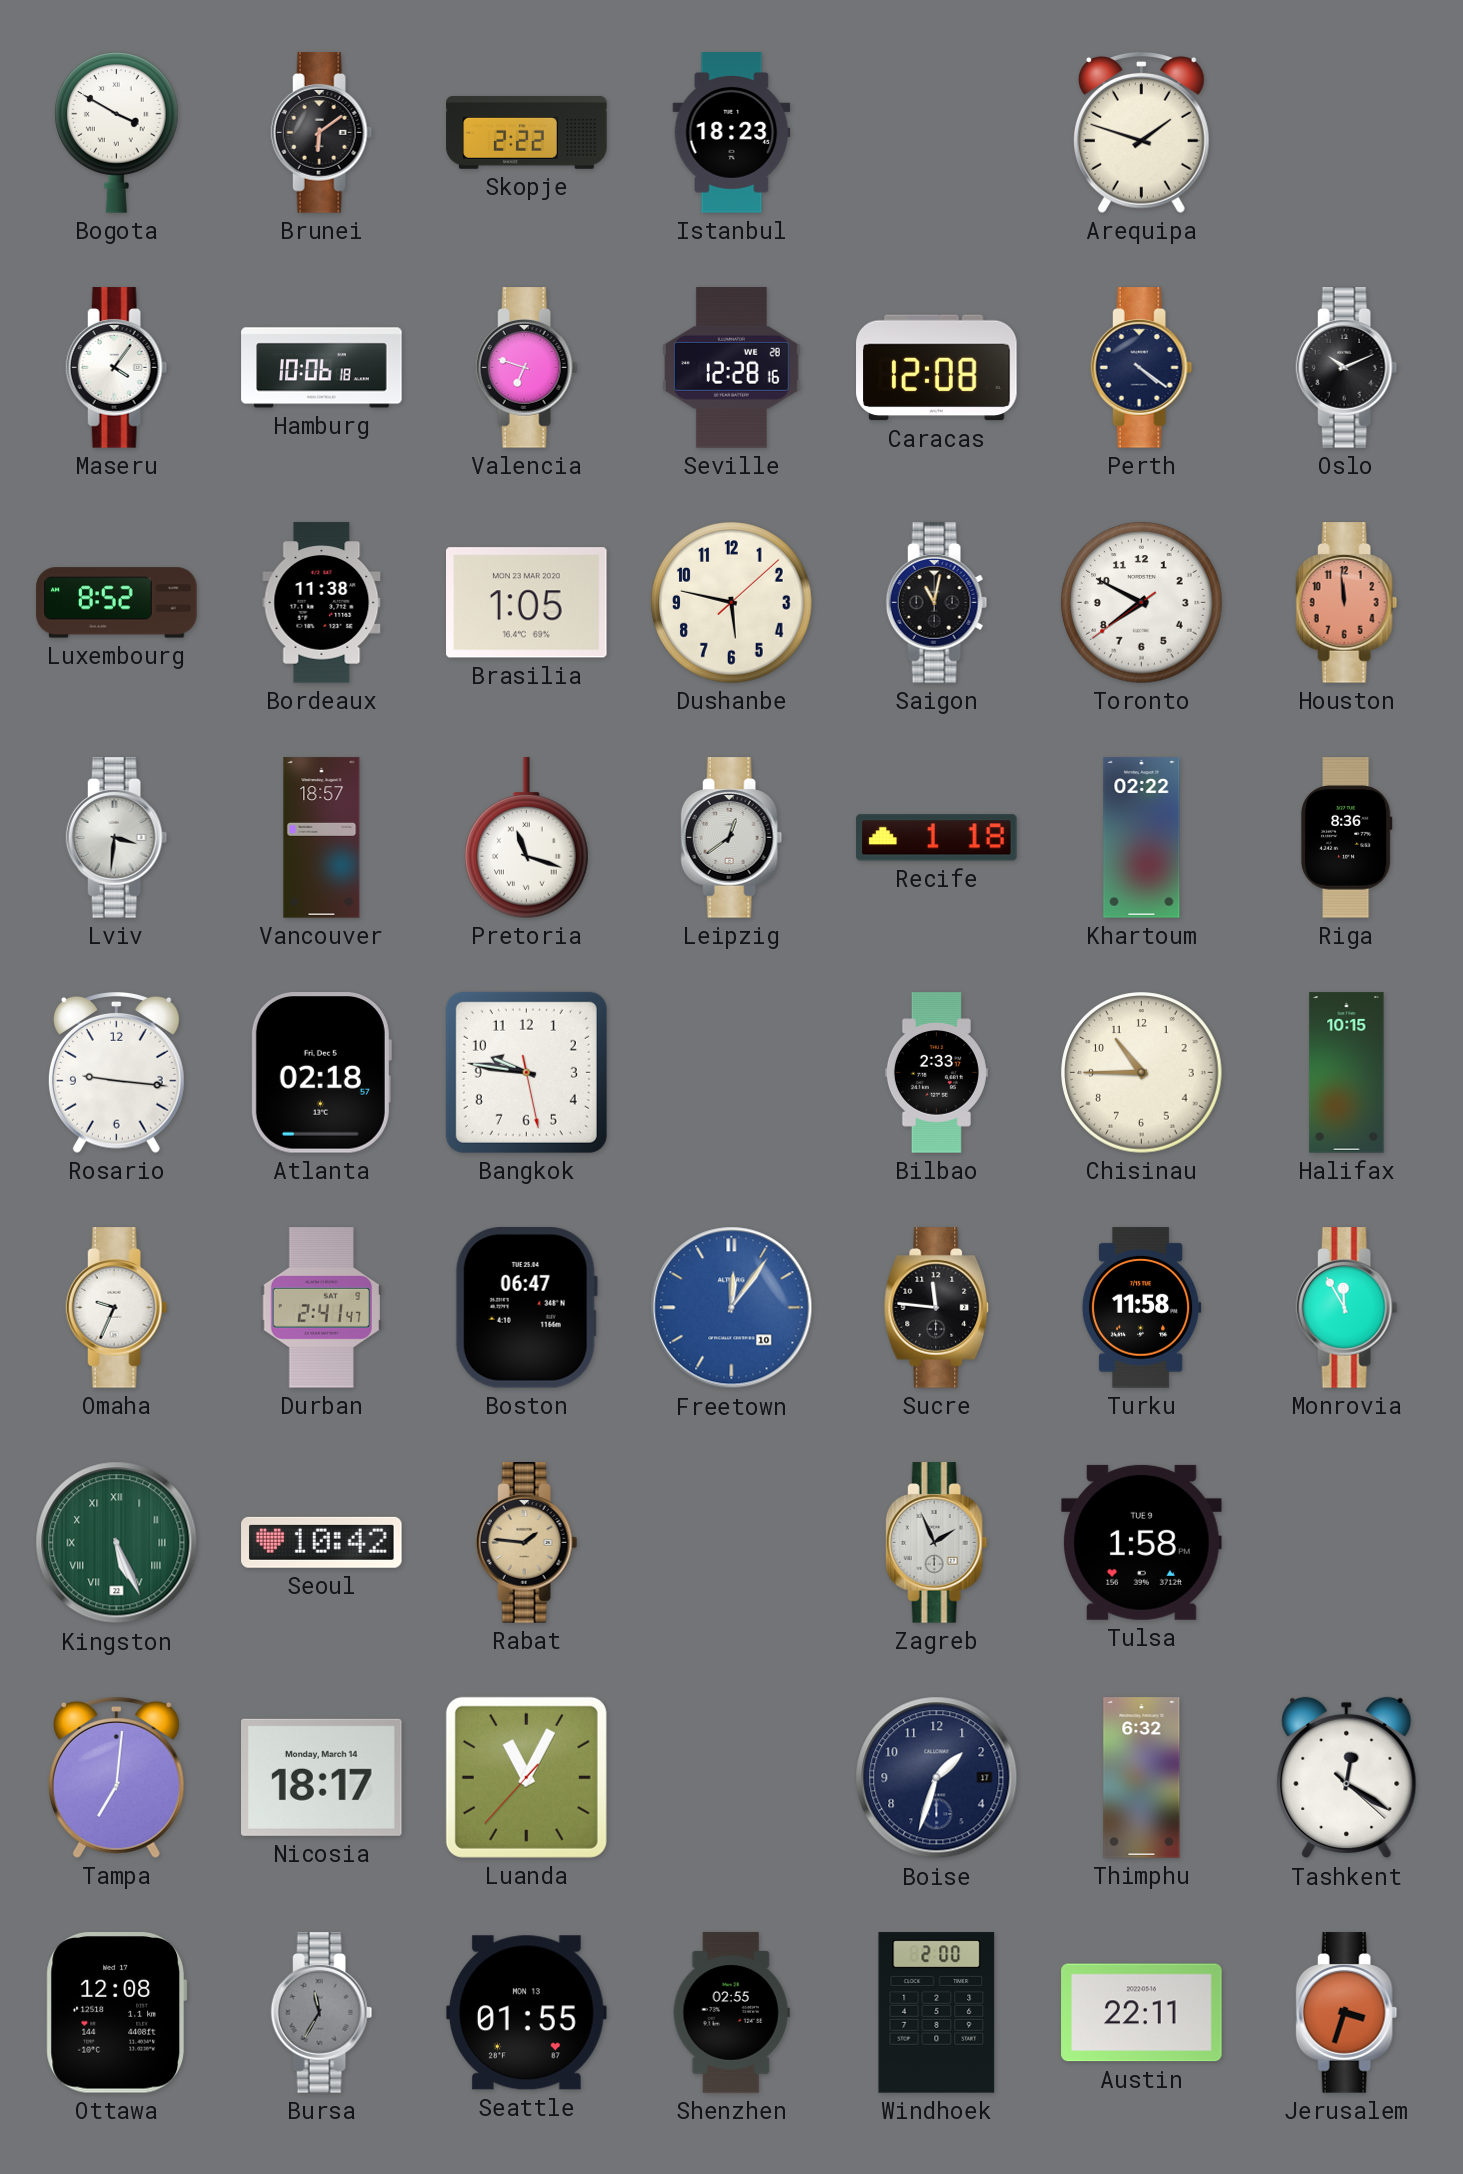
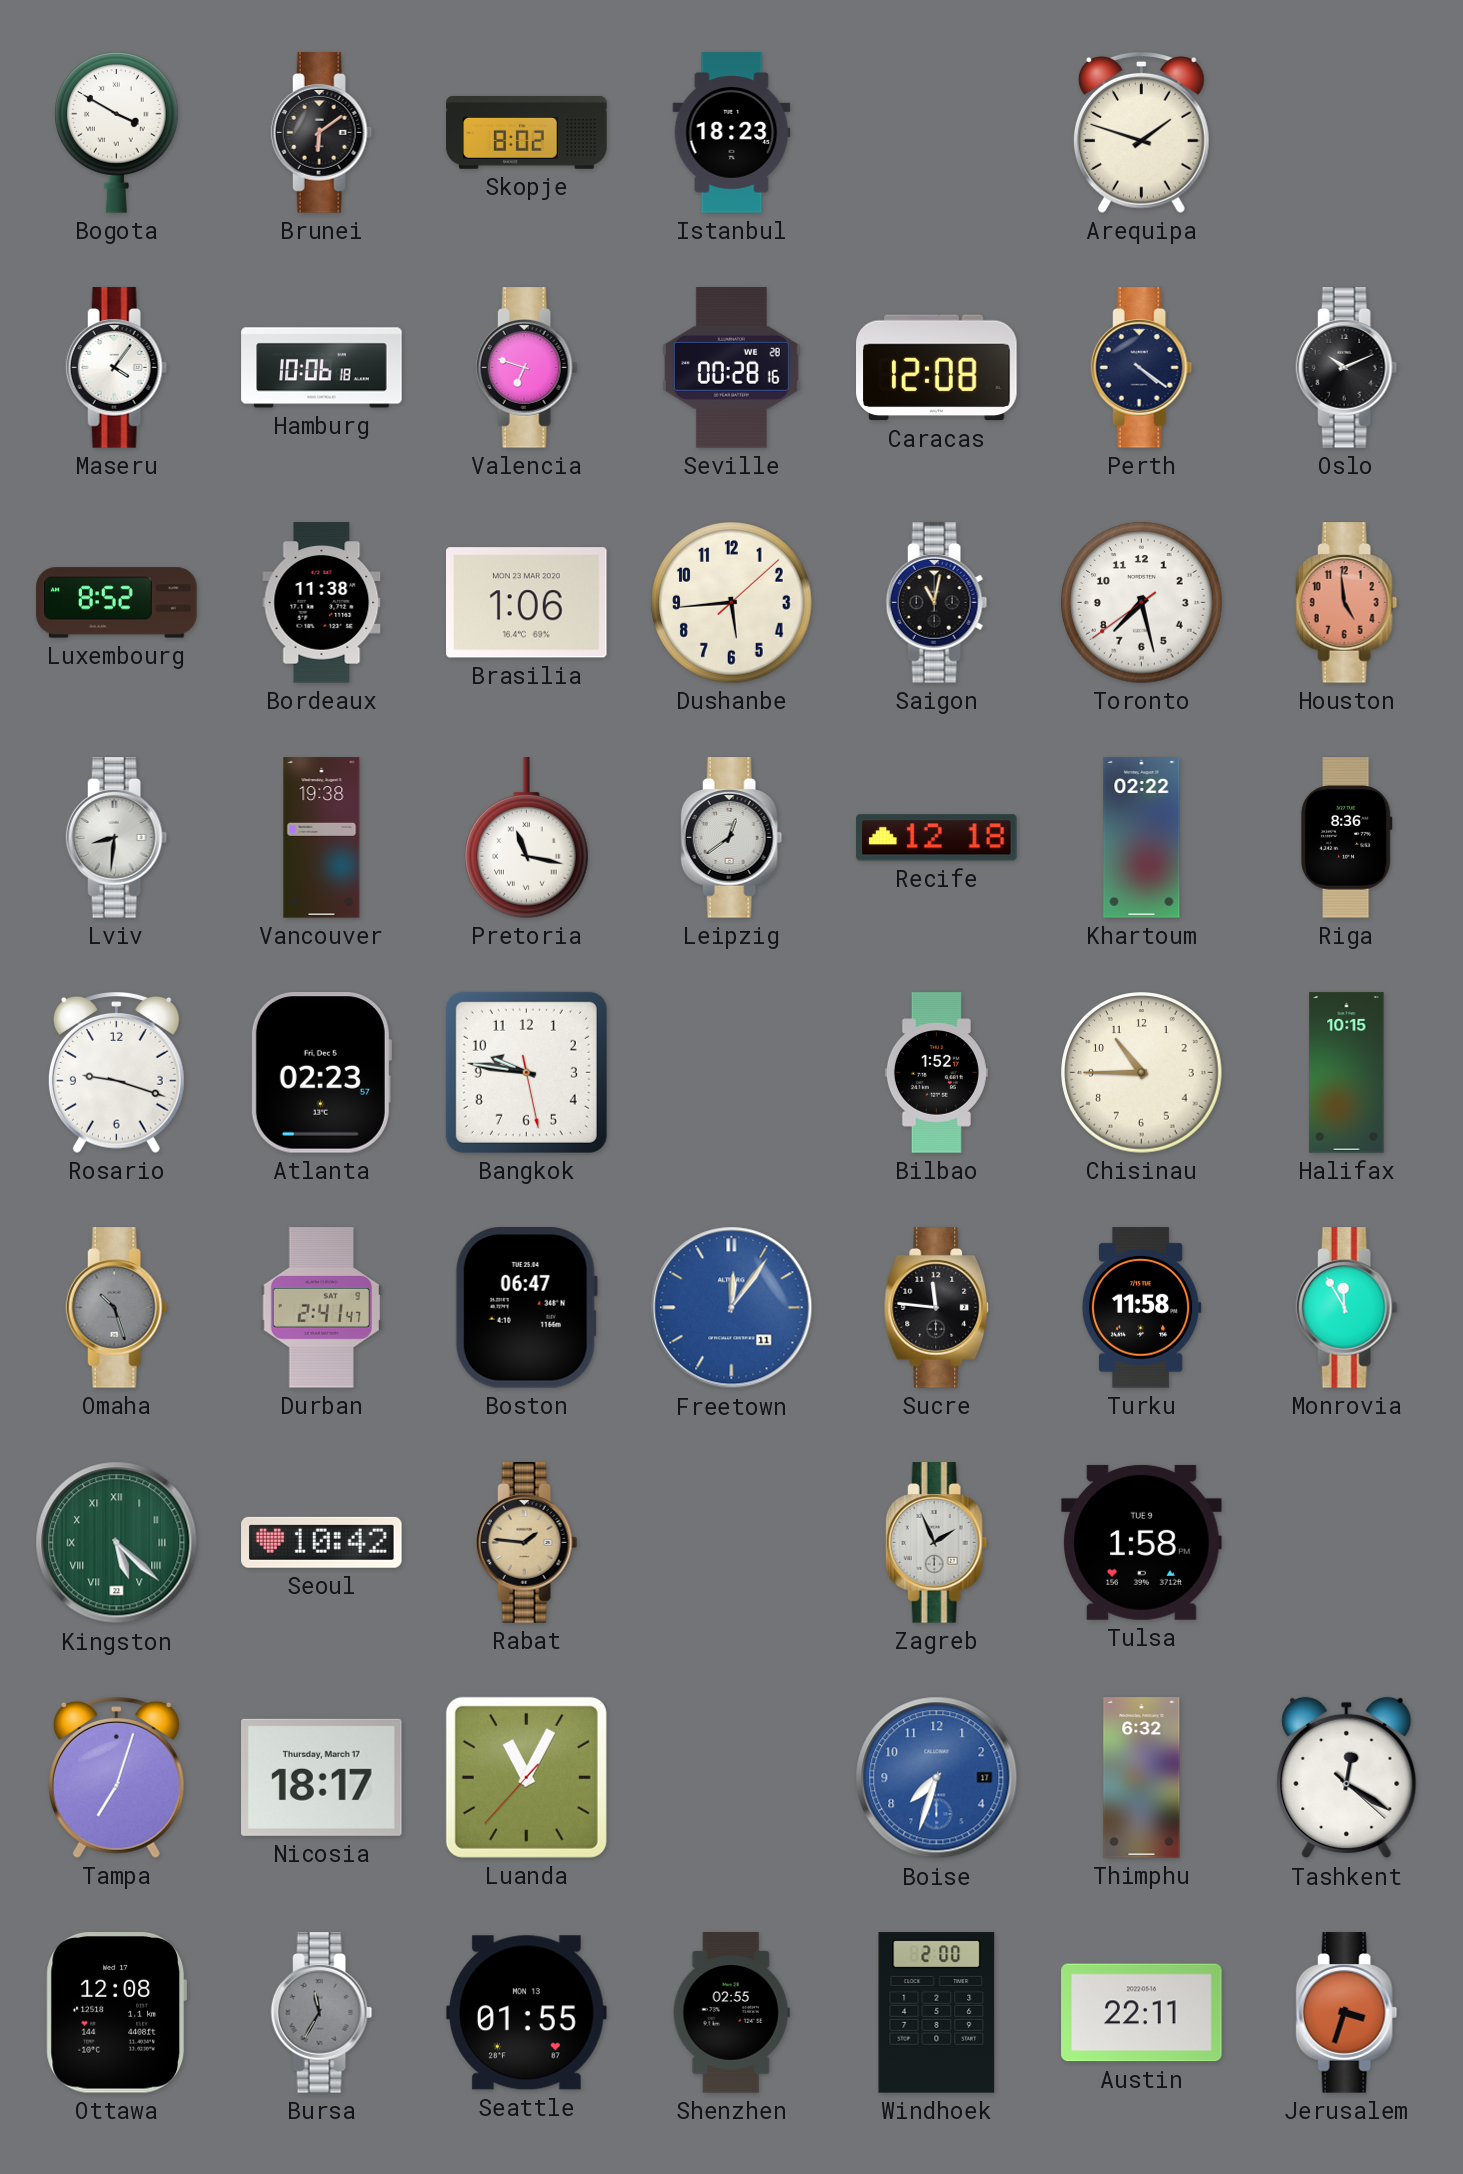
Skopje: 2:22 -> 8:02
Seville: 12:28 -> 00:28
Brasilia: 1:05 -> 1:06
Dushanbe: 5:47 -> 5:44
Toronto: 7:49 -> 7:27
Houston: 11:59 -> 4:59
Lviv: 3:31 -> 8:31
Vancouver: 18:57 -> 19:38
Pretoria: 11:18 -> 11:17
Recife: 1:18 -> 12:18
Rosario: 9:16 -> 9:18
Atlanta: 02:18 -> 02:23
Bilbao: 2:33 -> 1:52
Omaha: 9:34 -> 10:27
Omaha dial: white -> grey
Freetown date: 10 -> 11
Kingston: 5:26 -> 5:22
Tampa: 7:01 -> 7:03
Nicosia date: Monday, March 14 -> Thursday, March 17
Boise: 1:33 -> 7:33
Boise dial: navy -> blue
